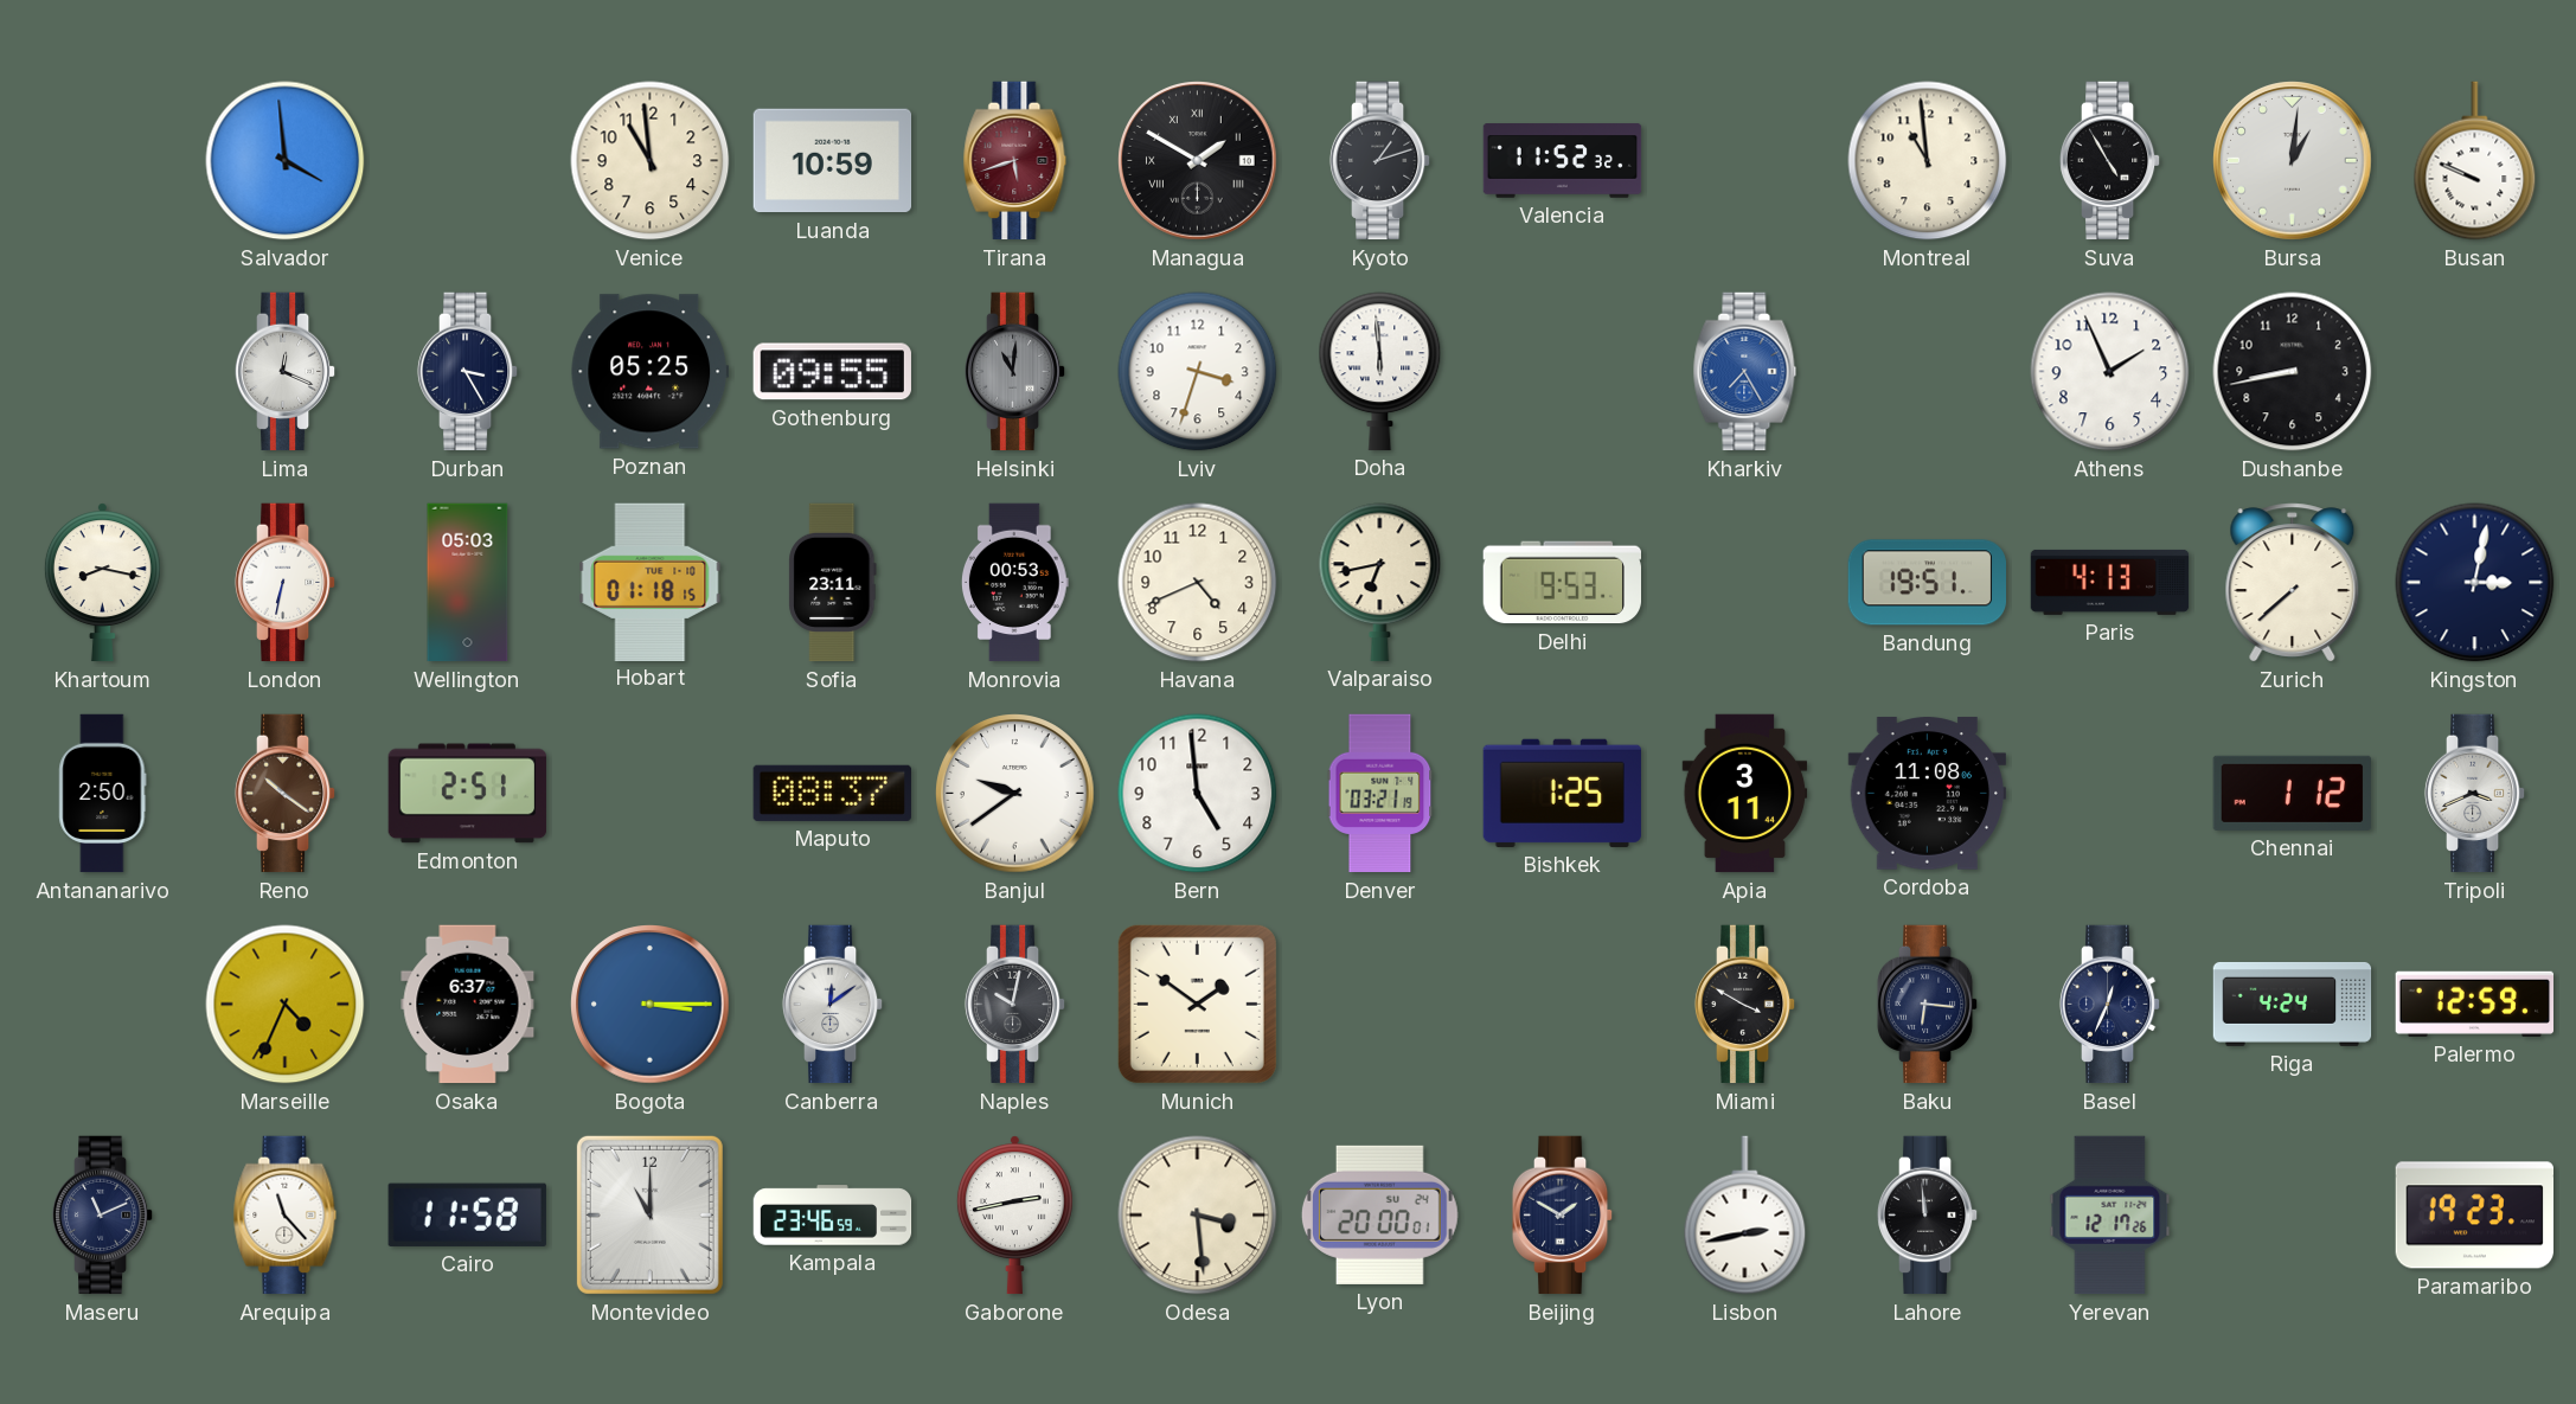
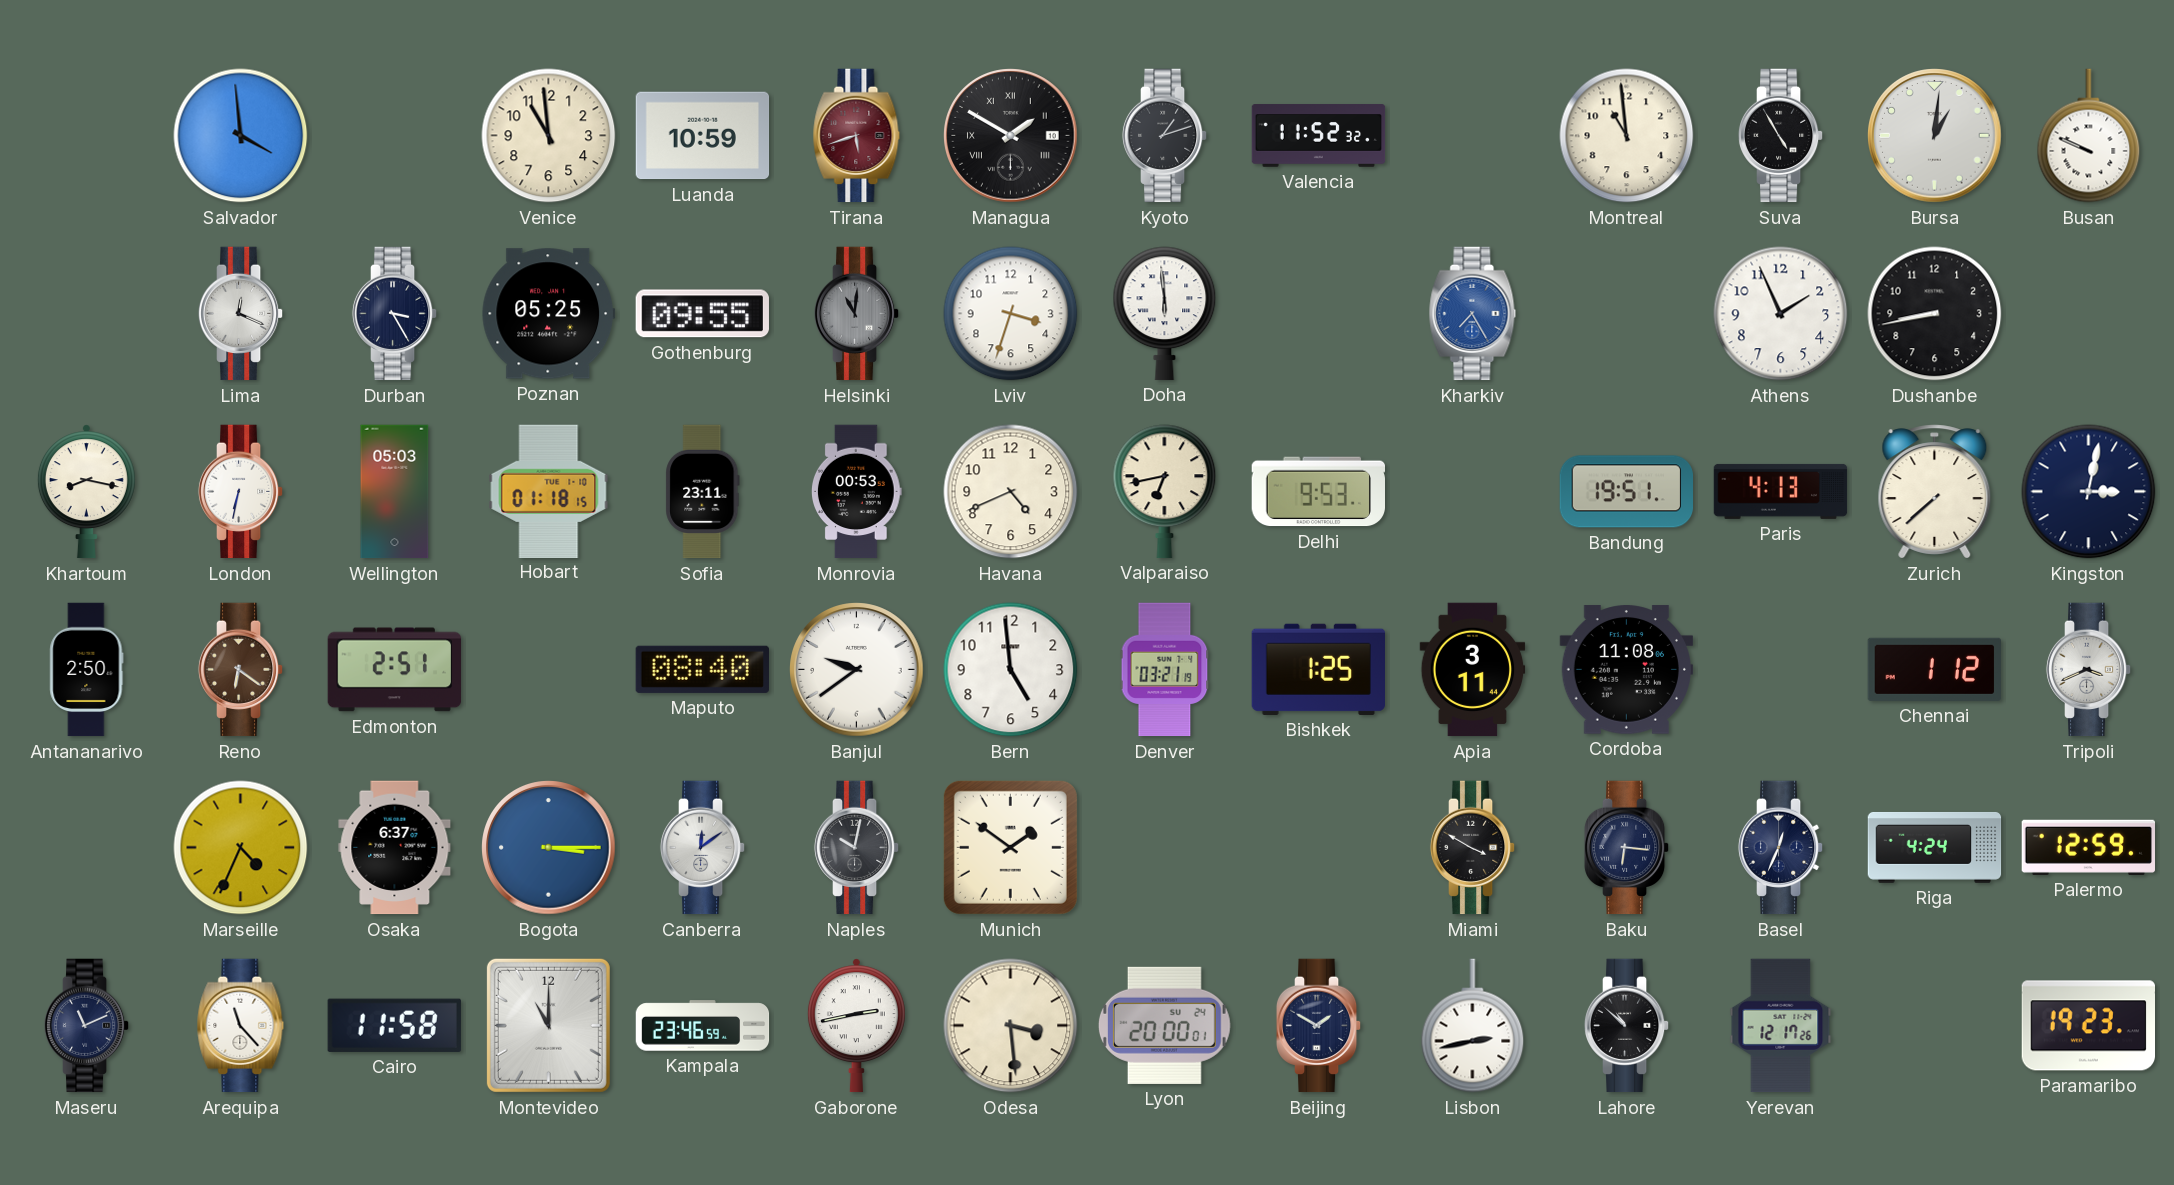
Reno: 10:21 -> 6:21
Maputo: 08:37 -> 08:40
Lahore: 11:59 -> 10:52
